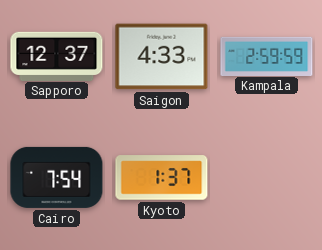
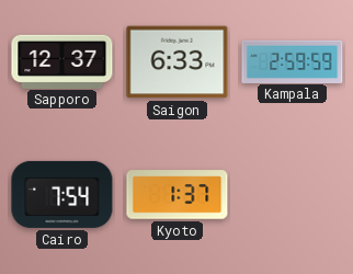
Saigon: 4:33 -> 6:33
